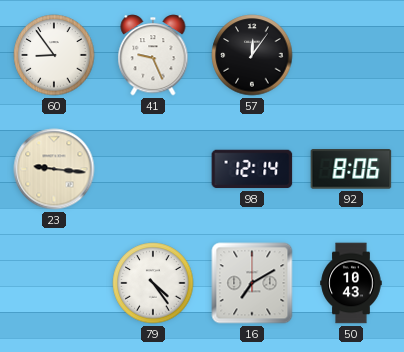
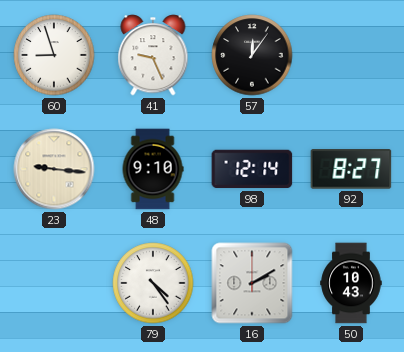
60: 8:54 -> 8:57
48: none -> 9:10
92: 8:06 -> 8:27
16: 7:10 -> 2:10
